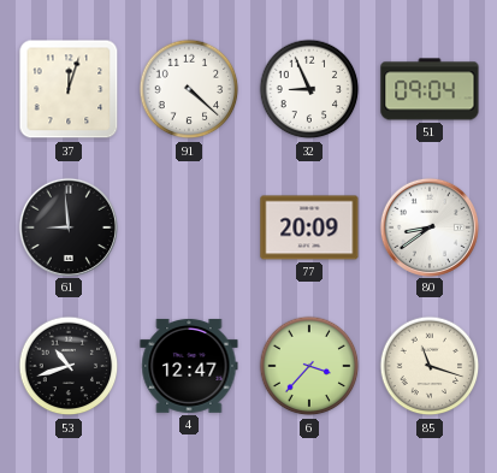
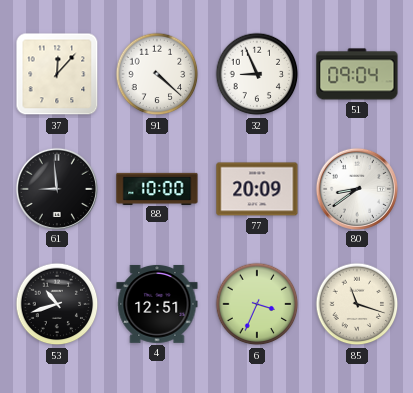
37: 12:03 -> 12:07
88: none -> 10:00
4: 12:47 -> 12:51
6: 3:37 -> 3:34
